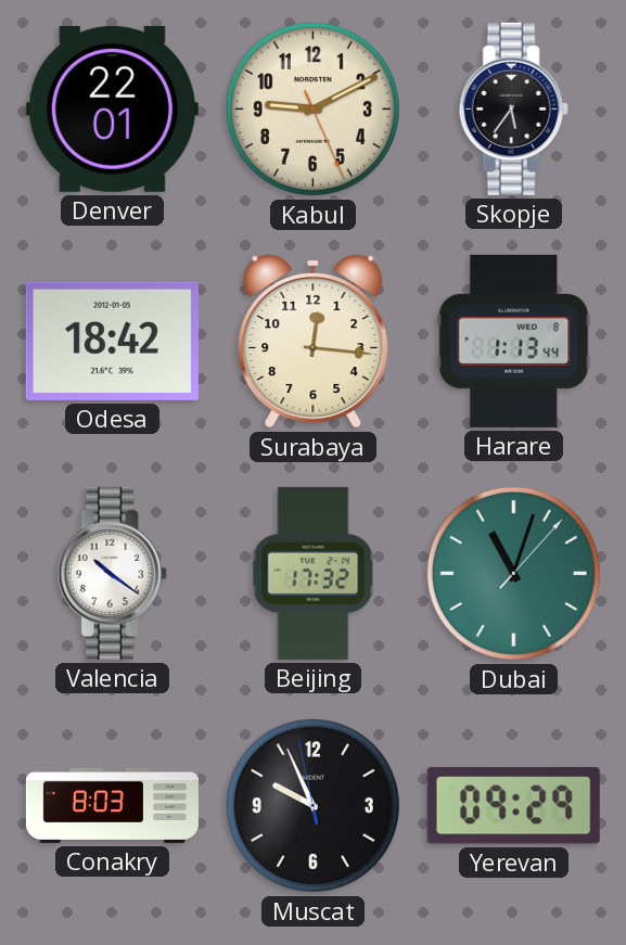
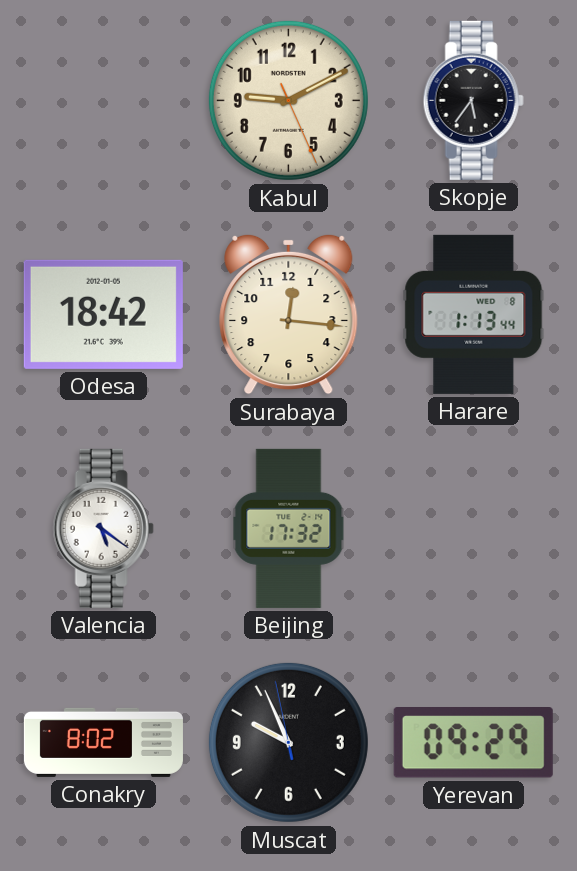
Denver: 22:01 -> none
Valencia: 10:21 -> 5:21
Dubai: 11:03 -> none
Conakry: 8:03 -> 8:02
